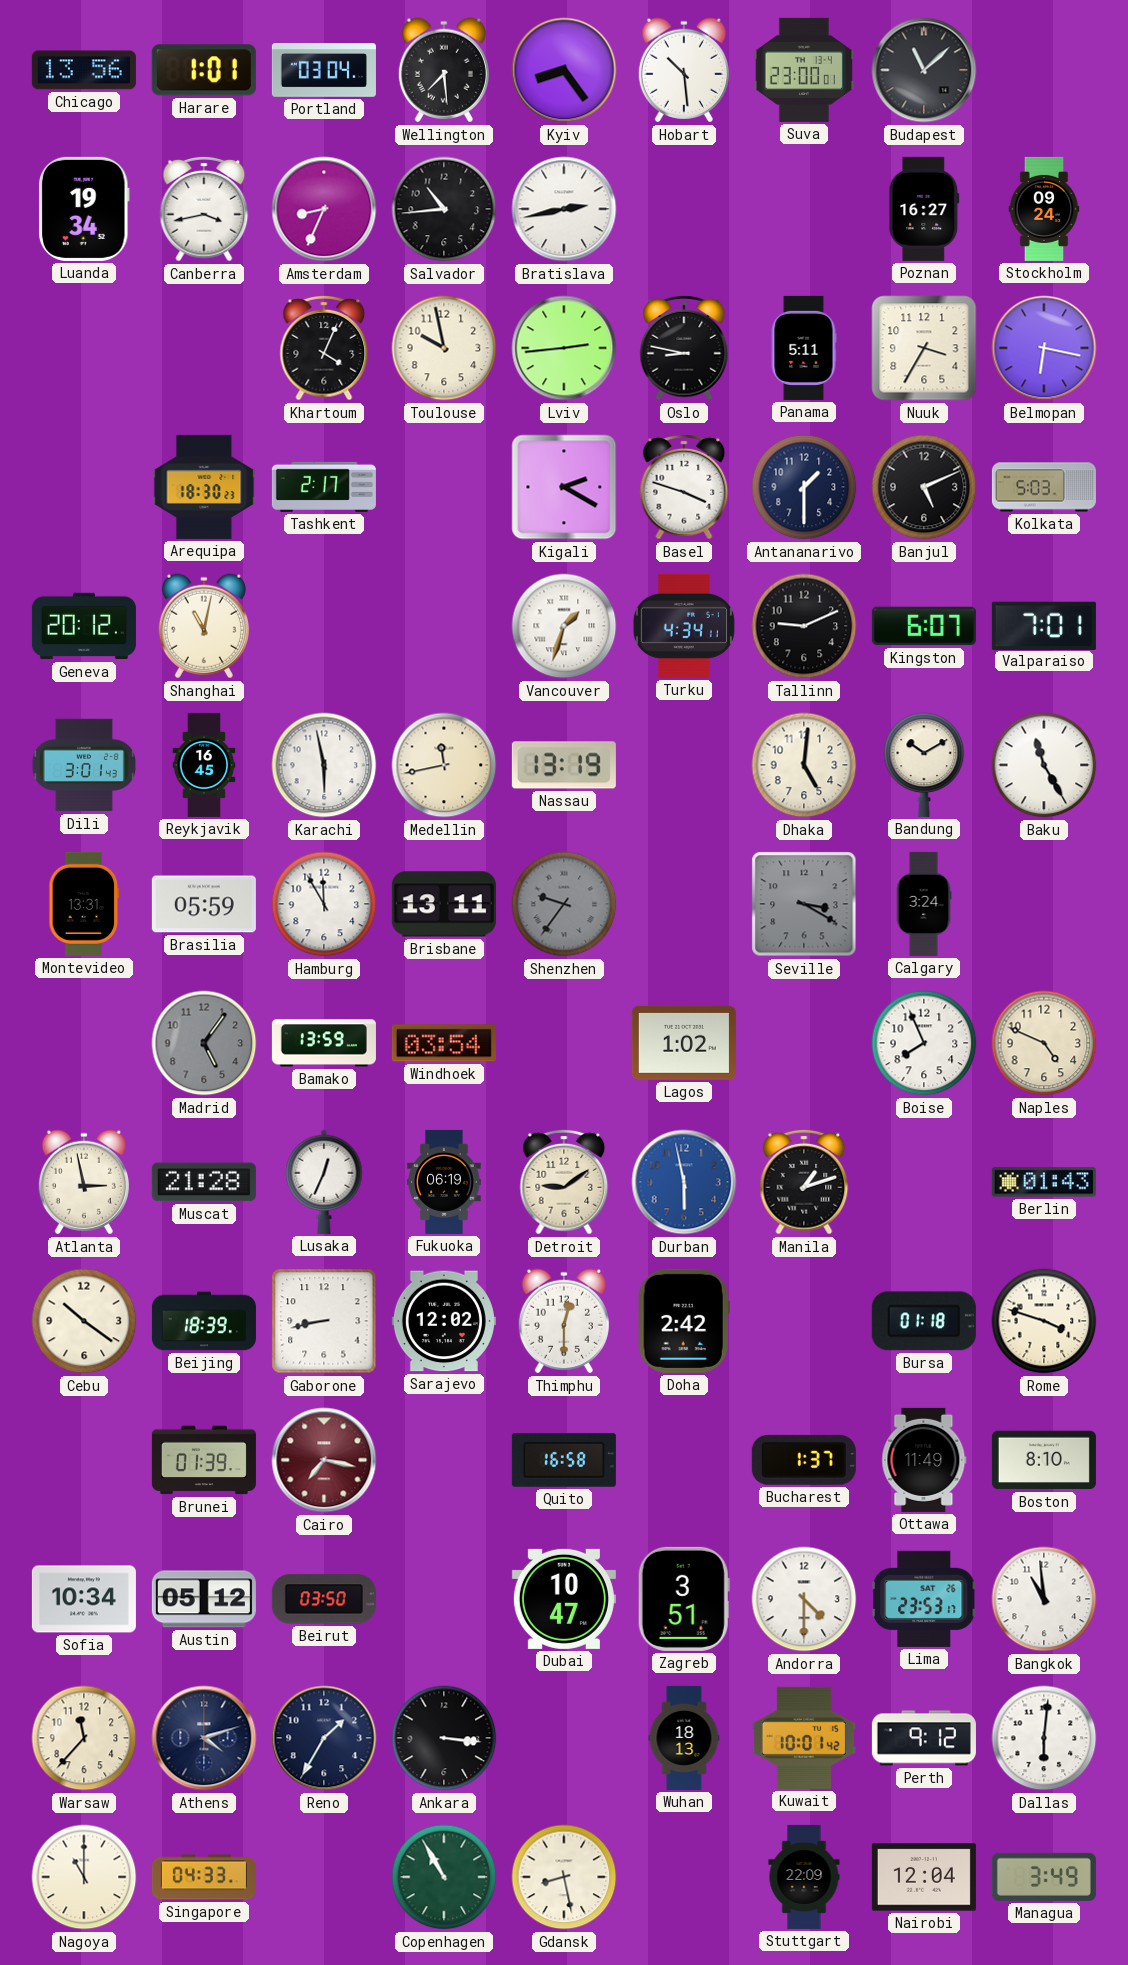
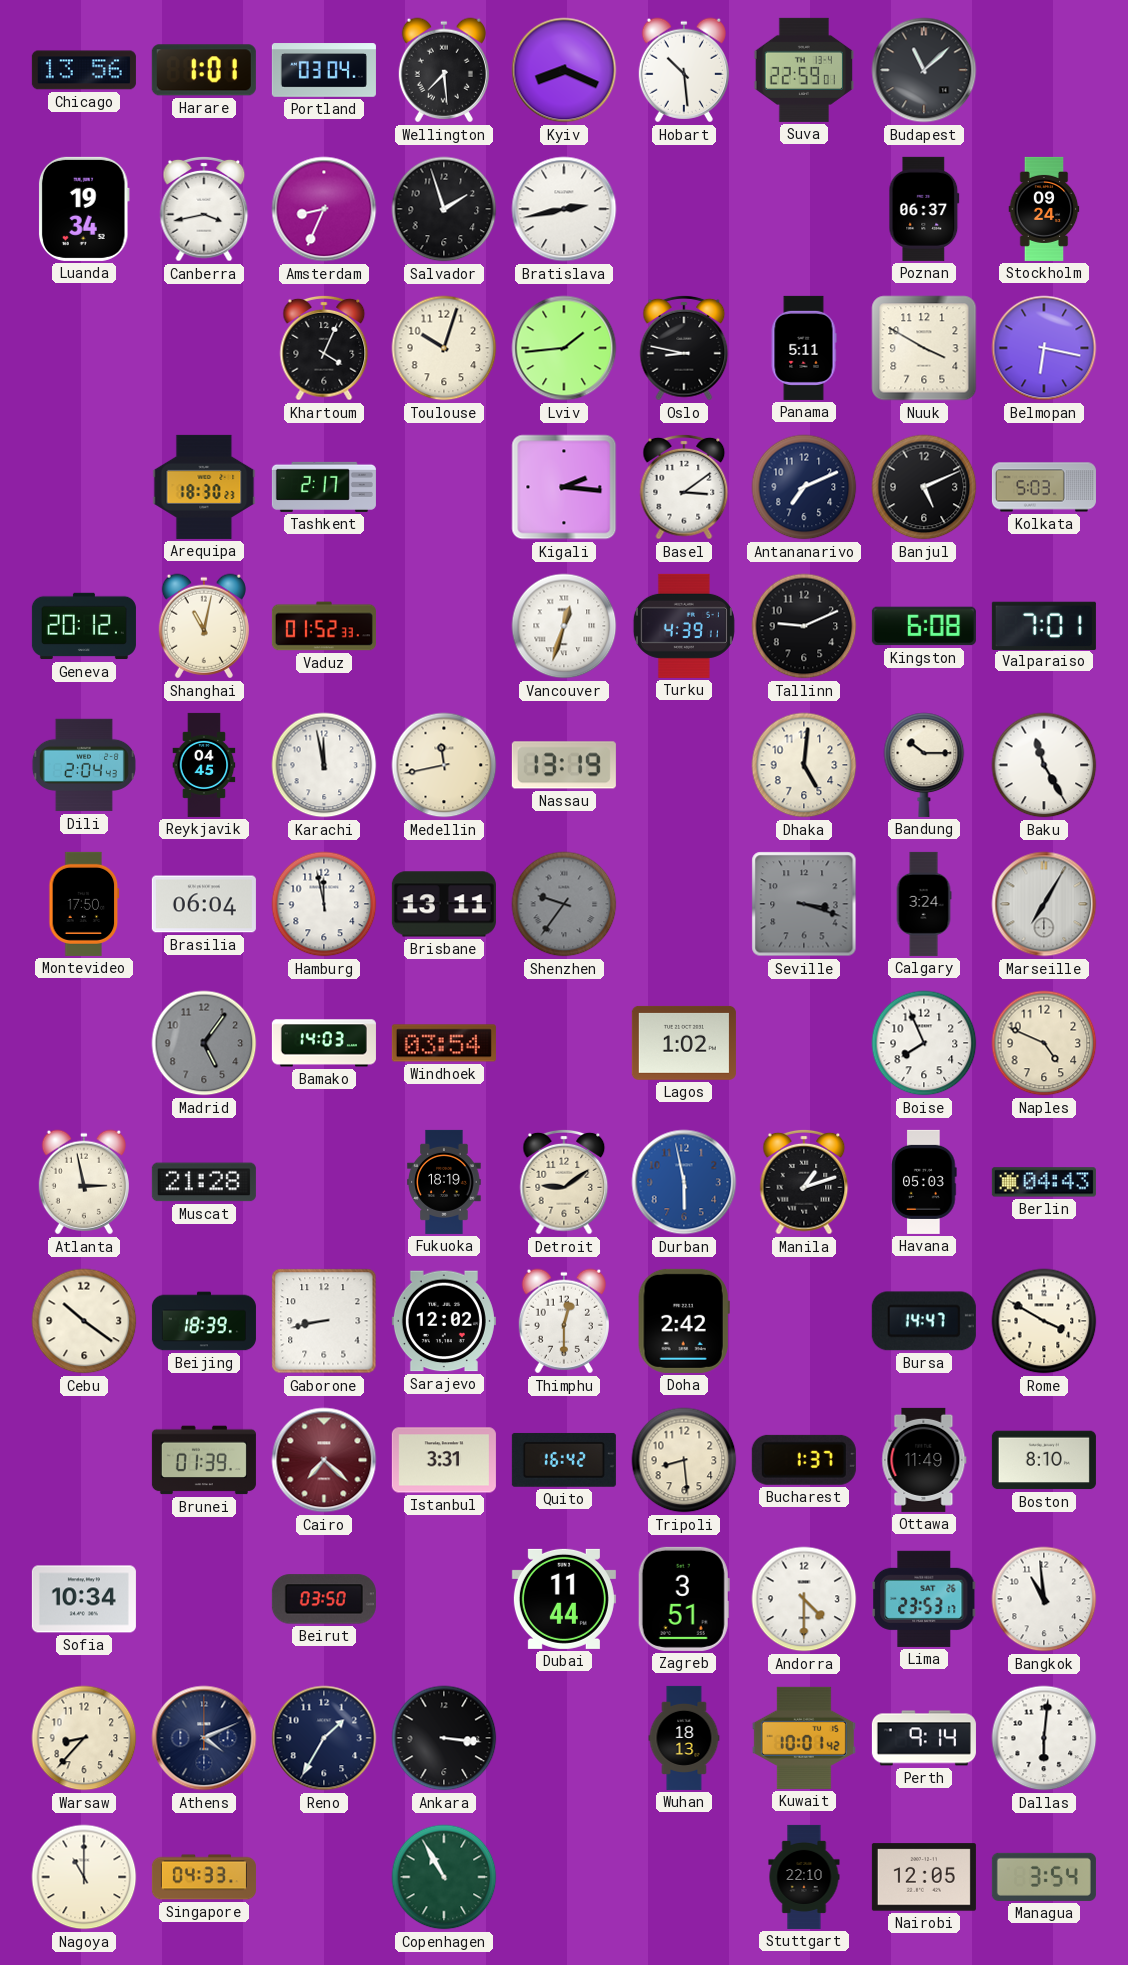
Kyiv: 8:24 -> 8:19
Suva: 23:00 -> 22:59
Salvador: 10:44 -> 1:57
Poznan: 16:27 -> 06:37
Toulouse: 9:58 -> 10:03
Lviv: 2:44 -> 1:44
Nuuk: 3:35 -> 3:50
Kigali: 2:20 -> 2:16
Basel: 3:48 -> 3:09
Antananarivo: 1:30 -> 7:11
Vaduz: none -> 01:52
Vancouver: 1:33 -> 12:33
Turku: 4:34 -> 4:39
Kingston: 6:07 -> 6:08
Dili: 3:01 -> 2:04
Reykjavik: 16:45 -> 04:45
Karachi: 5:58 -> 11:58
Bandung: 10:10 -> 10:15
Montevideo: 13:31 -> 17:50
Brasilia: 05:59 -> 06:04
Hamburg: 11:55 -> 11:58
Seville: 3:20 -> 3:18
Marseille: none -> 7:05
Bamako: 13:59 -> 14:03
Lusaka: 12:34 -> none
Fukuoka: 06:19 -> 18:19
Havana: none -> 05:03
Berlin: 01:43 -> 04:43
Bursa: 01:18 -> 14:47
Rome: 3:48 -> 3:50
Cairo: 7:17 -> 7:22
Istanbul: none -> 3:31
Quito: 16:58 -> 16:42
Tripoli: none -> 8:29
Austin: 05:12 -> none
Dubai: 10:47 -> 11:44
Warsaw: 11:37 -> 8:37
Athens: 4:12 -> 4:11
Perth: 9:12 -> 9:14
Gdansk: 8:28 -> none
Stuttgart: 22:09 -> 22:10
Nairobi: 12:04 -> 12:05
Managua: 3:49 -> 3:54
